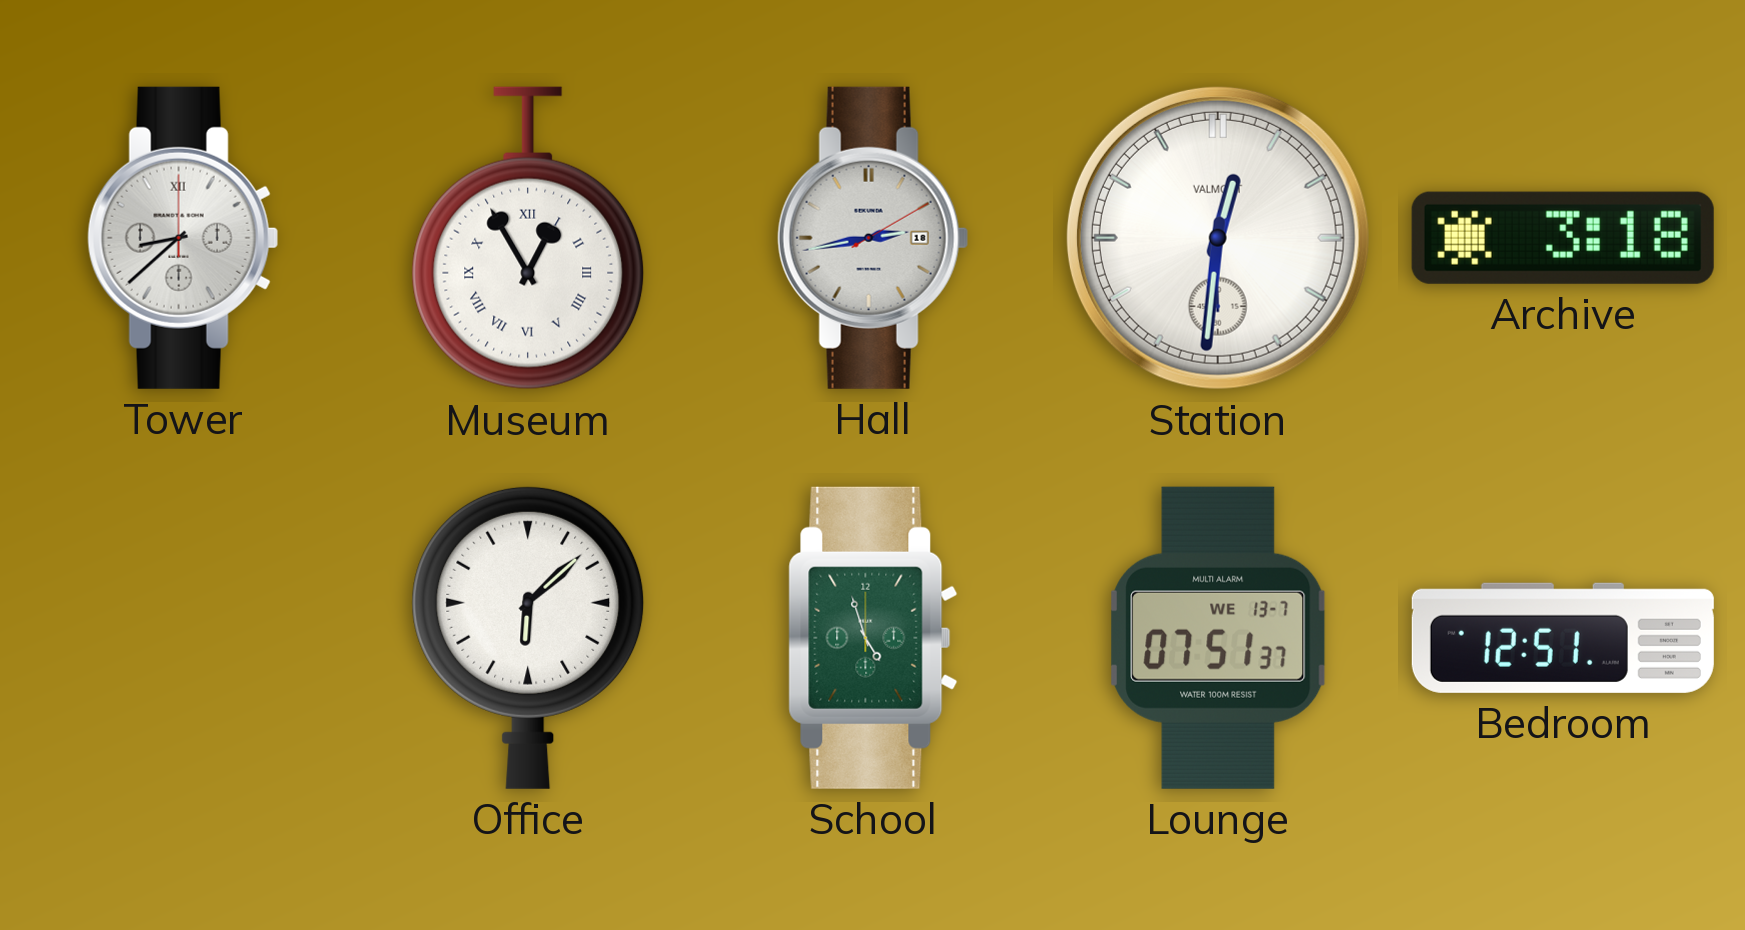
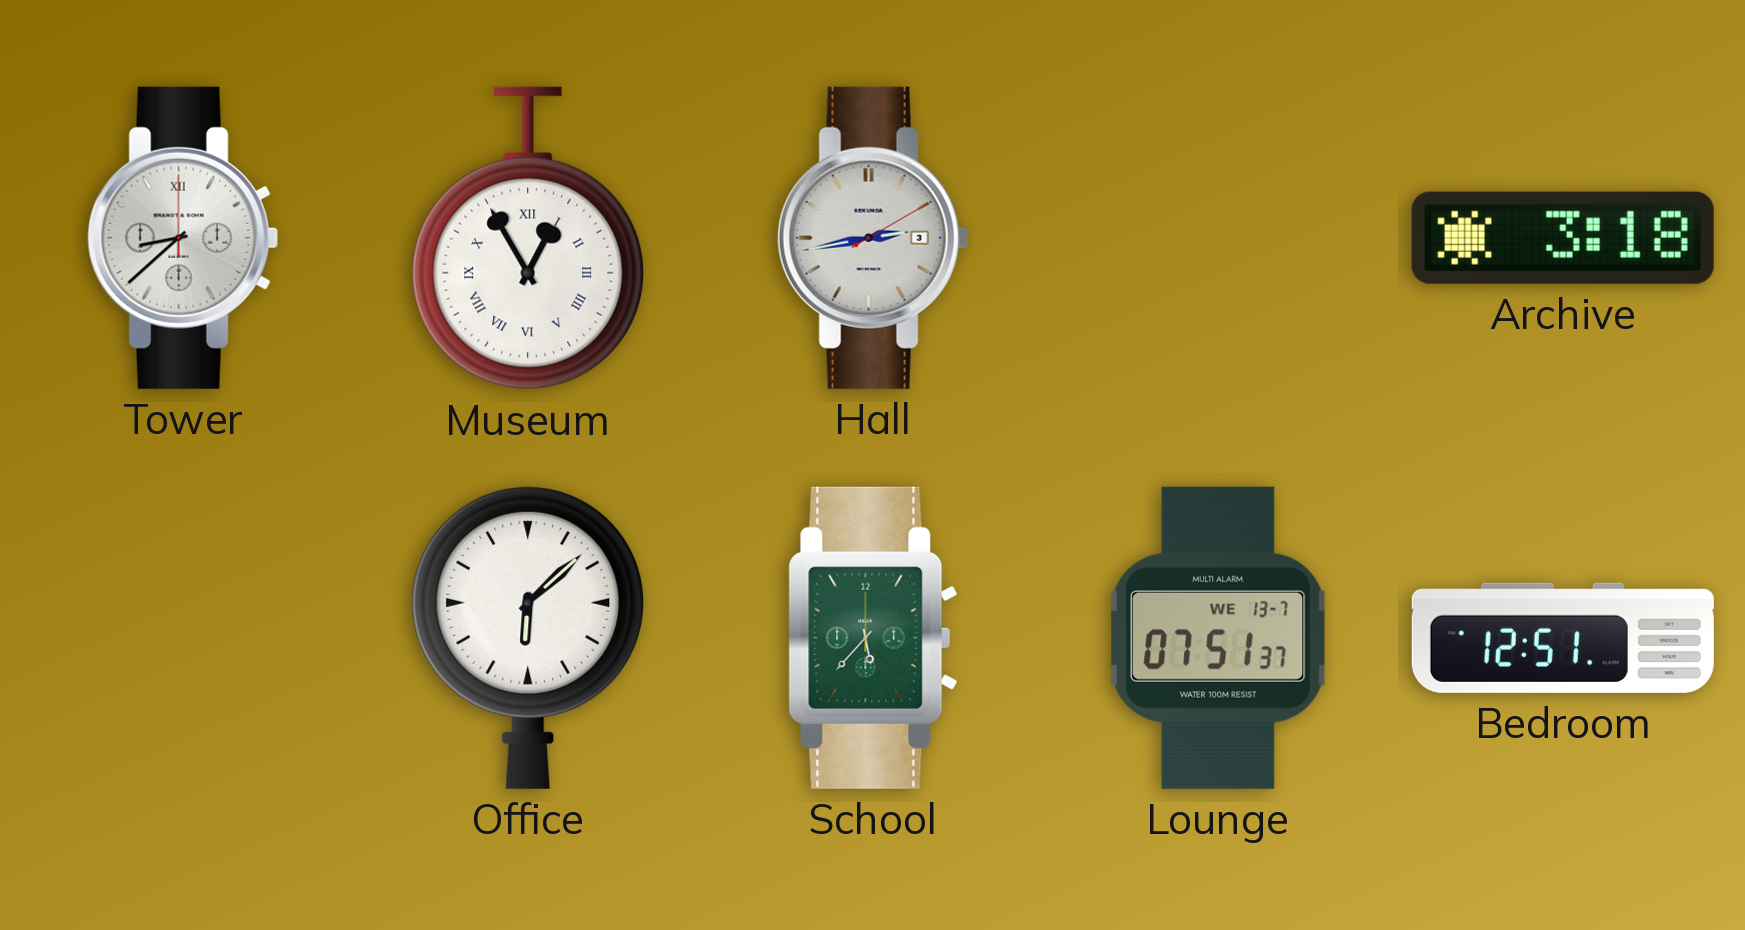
Hall date: 18 -> 3
Station: 12:31 -> none
School: 4:57 -> 5:37
